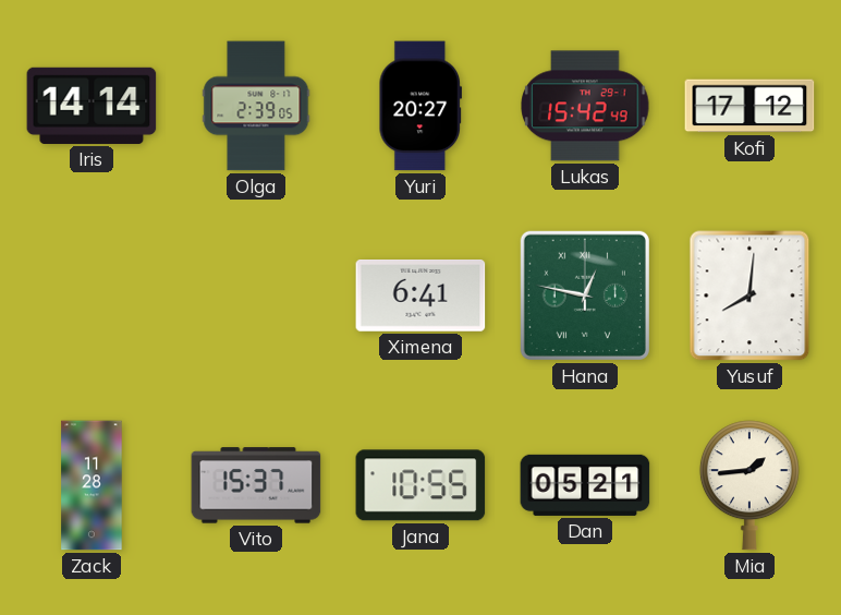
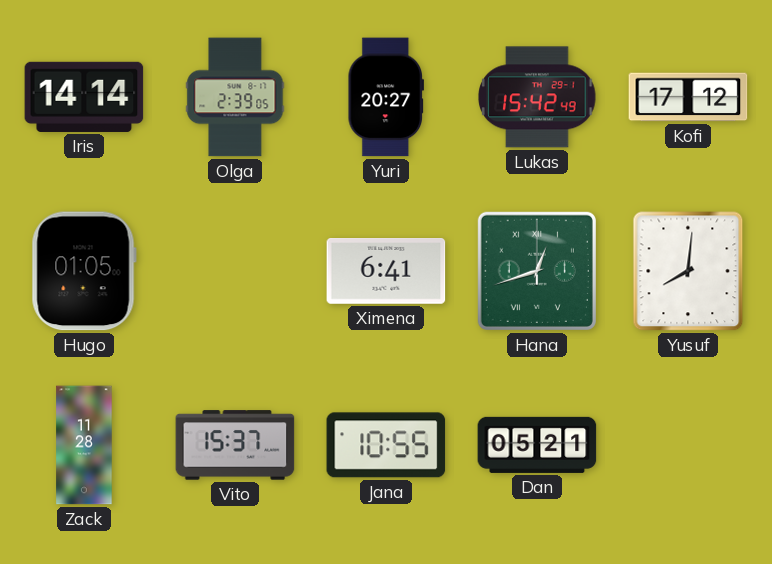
Hugo: none -> 01:05
Hana: 12:47 -> 12:42
Mia: 1:44 -> none
